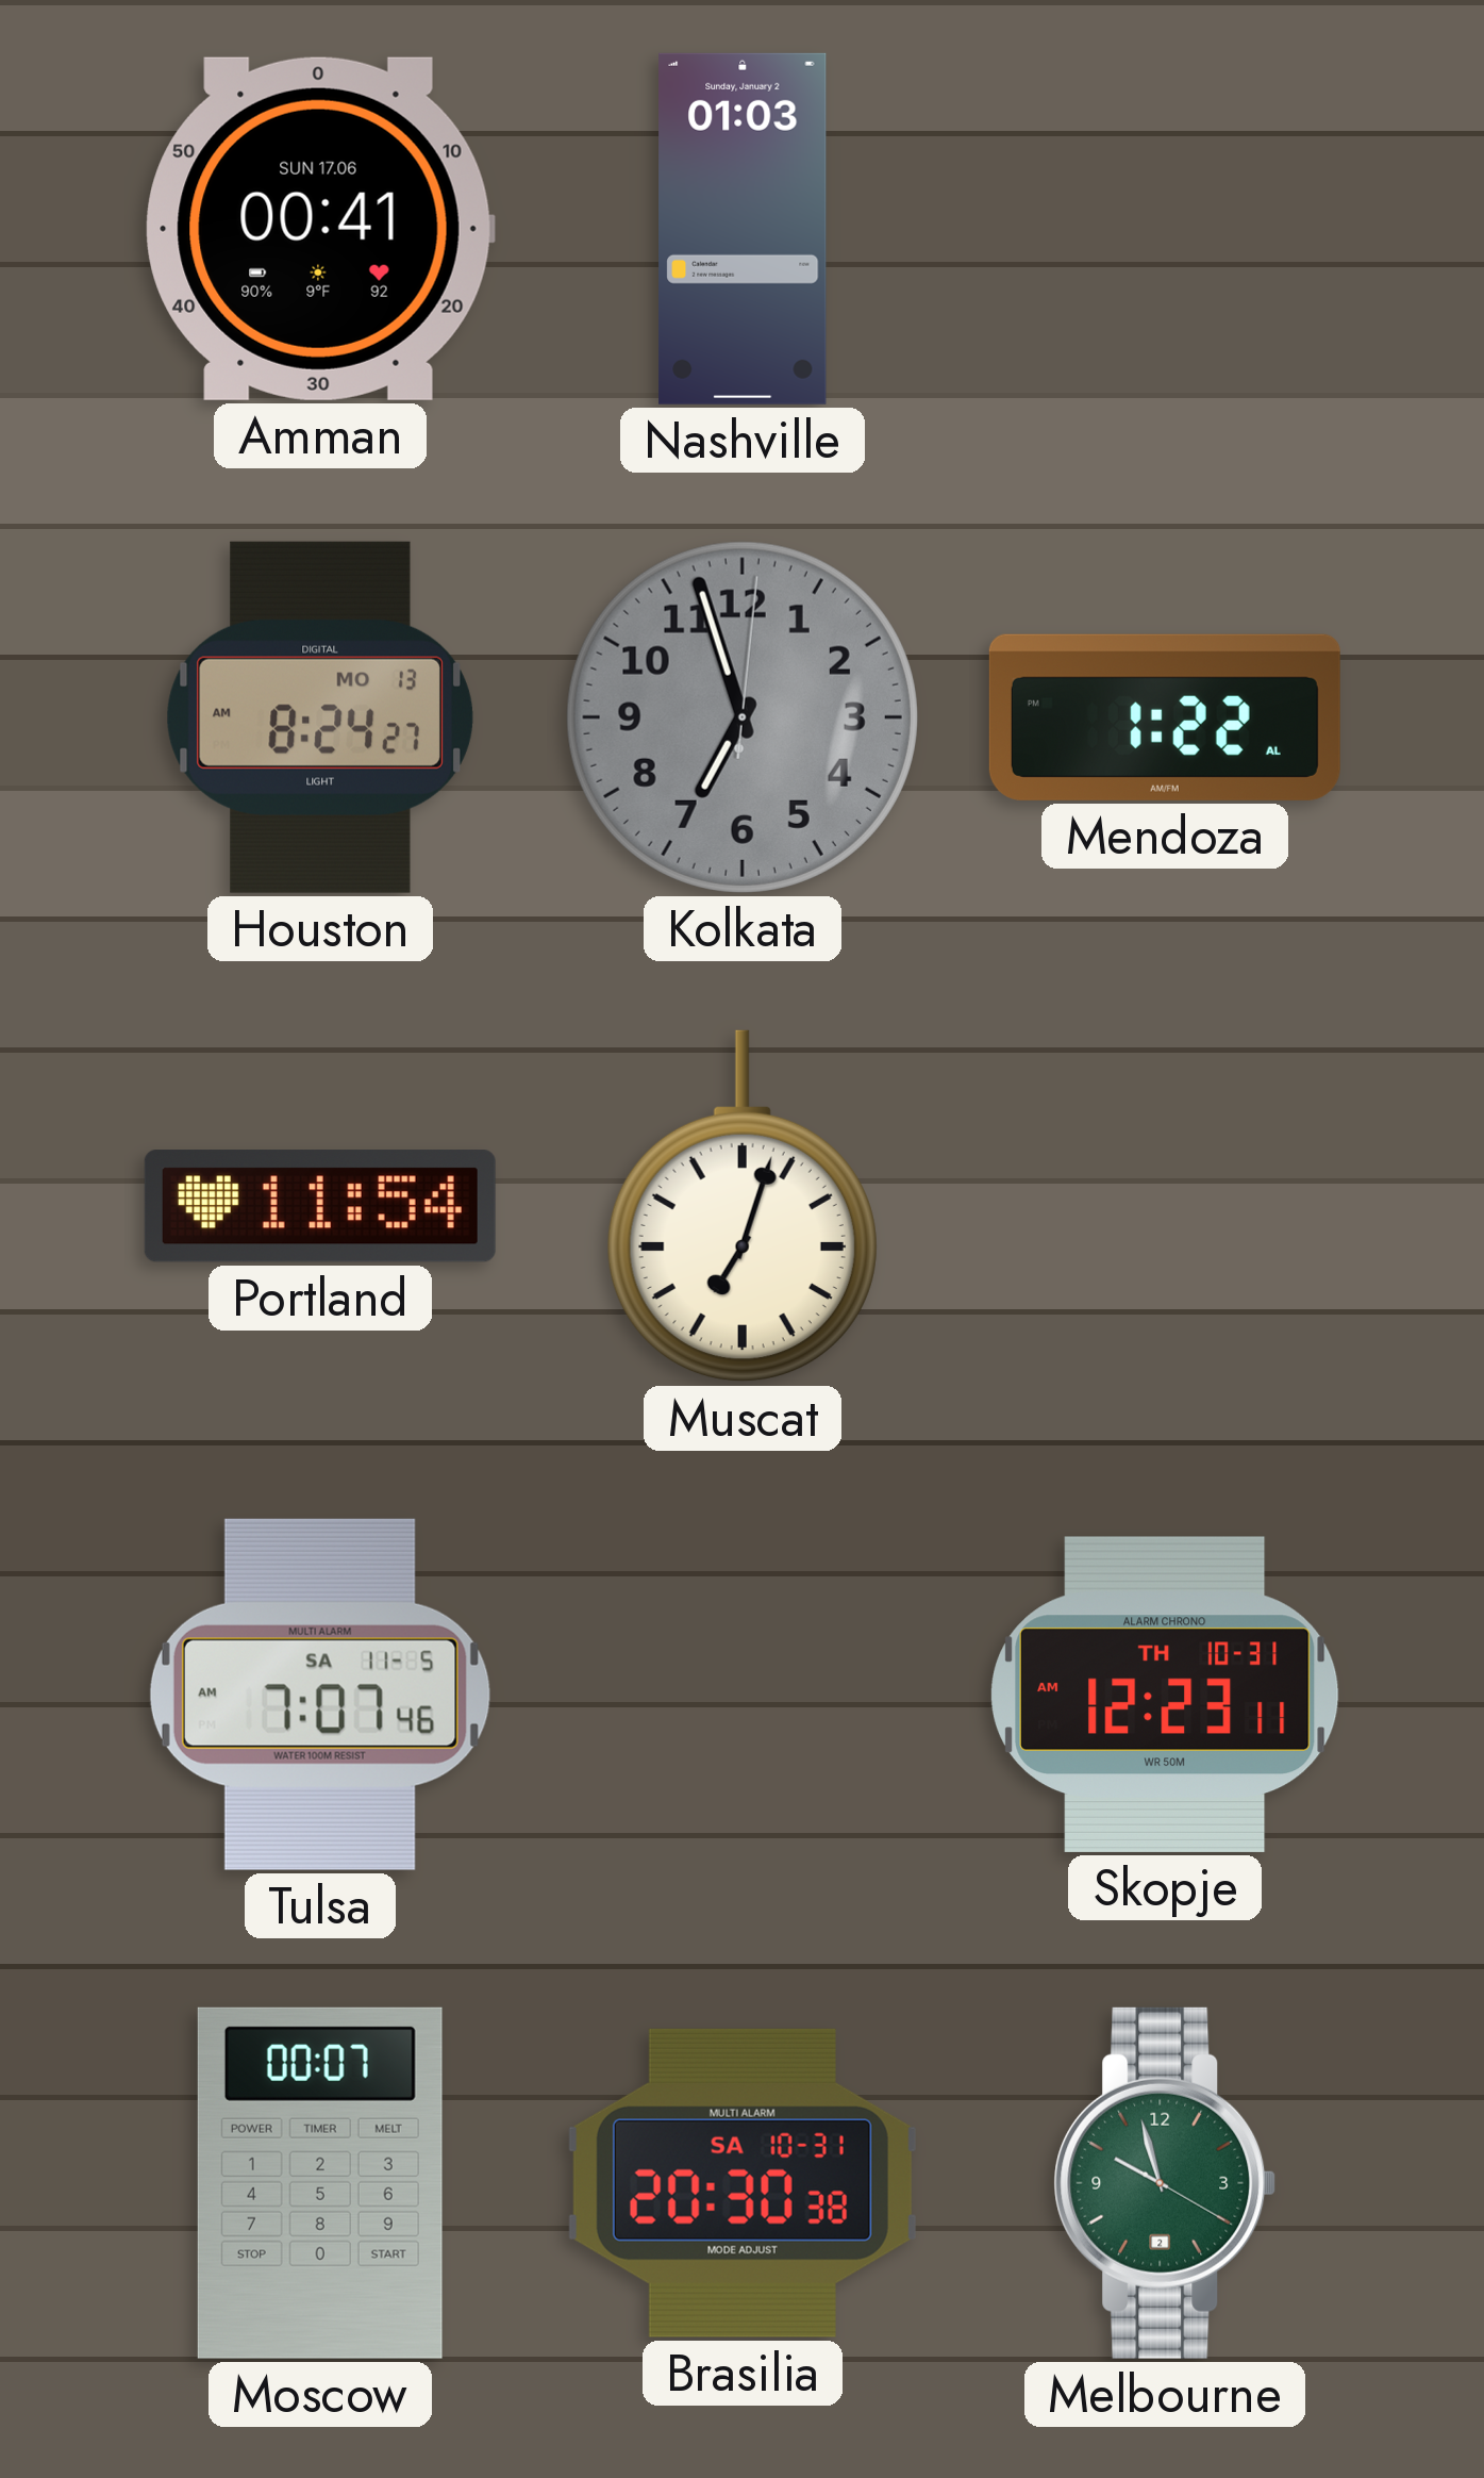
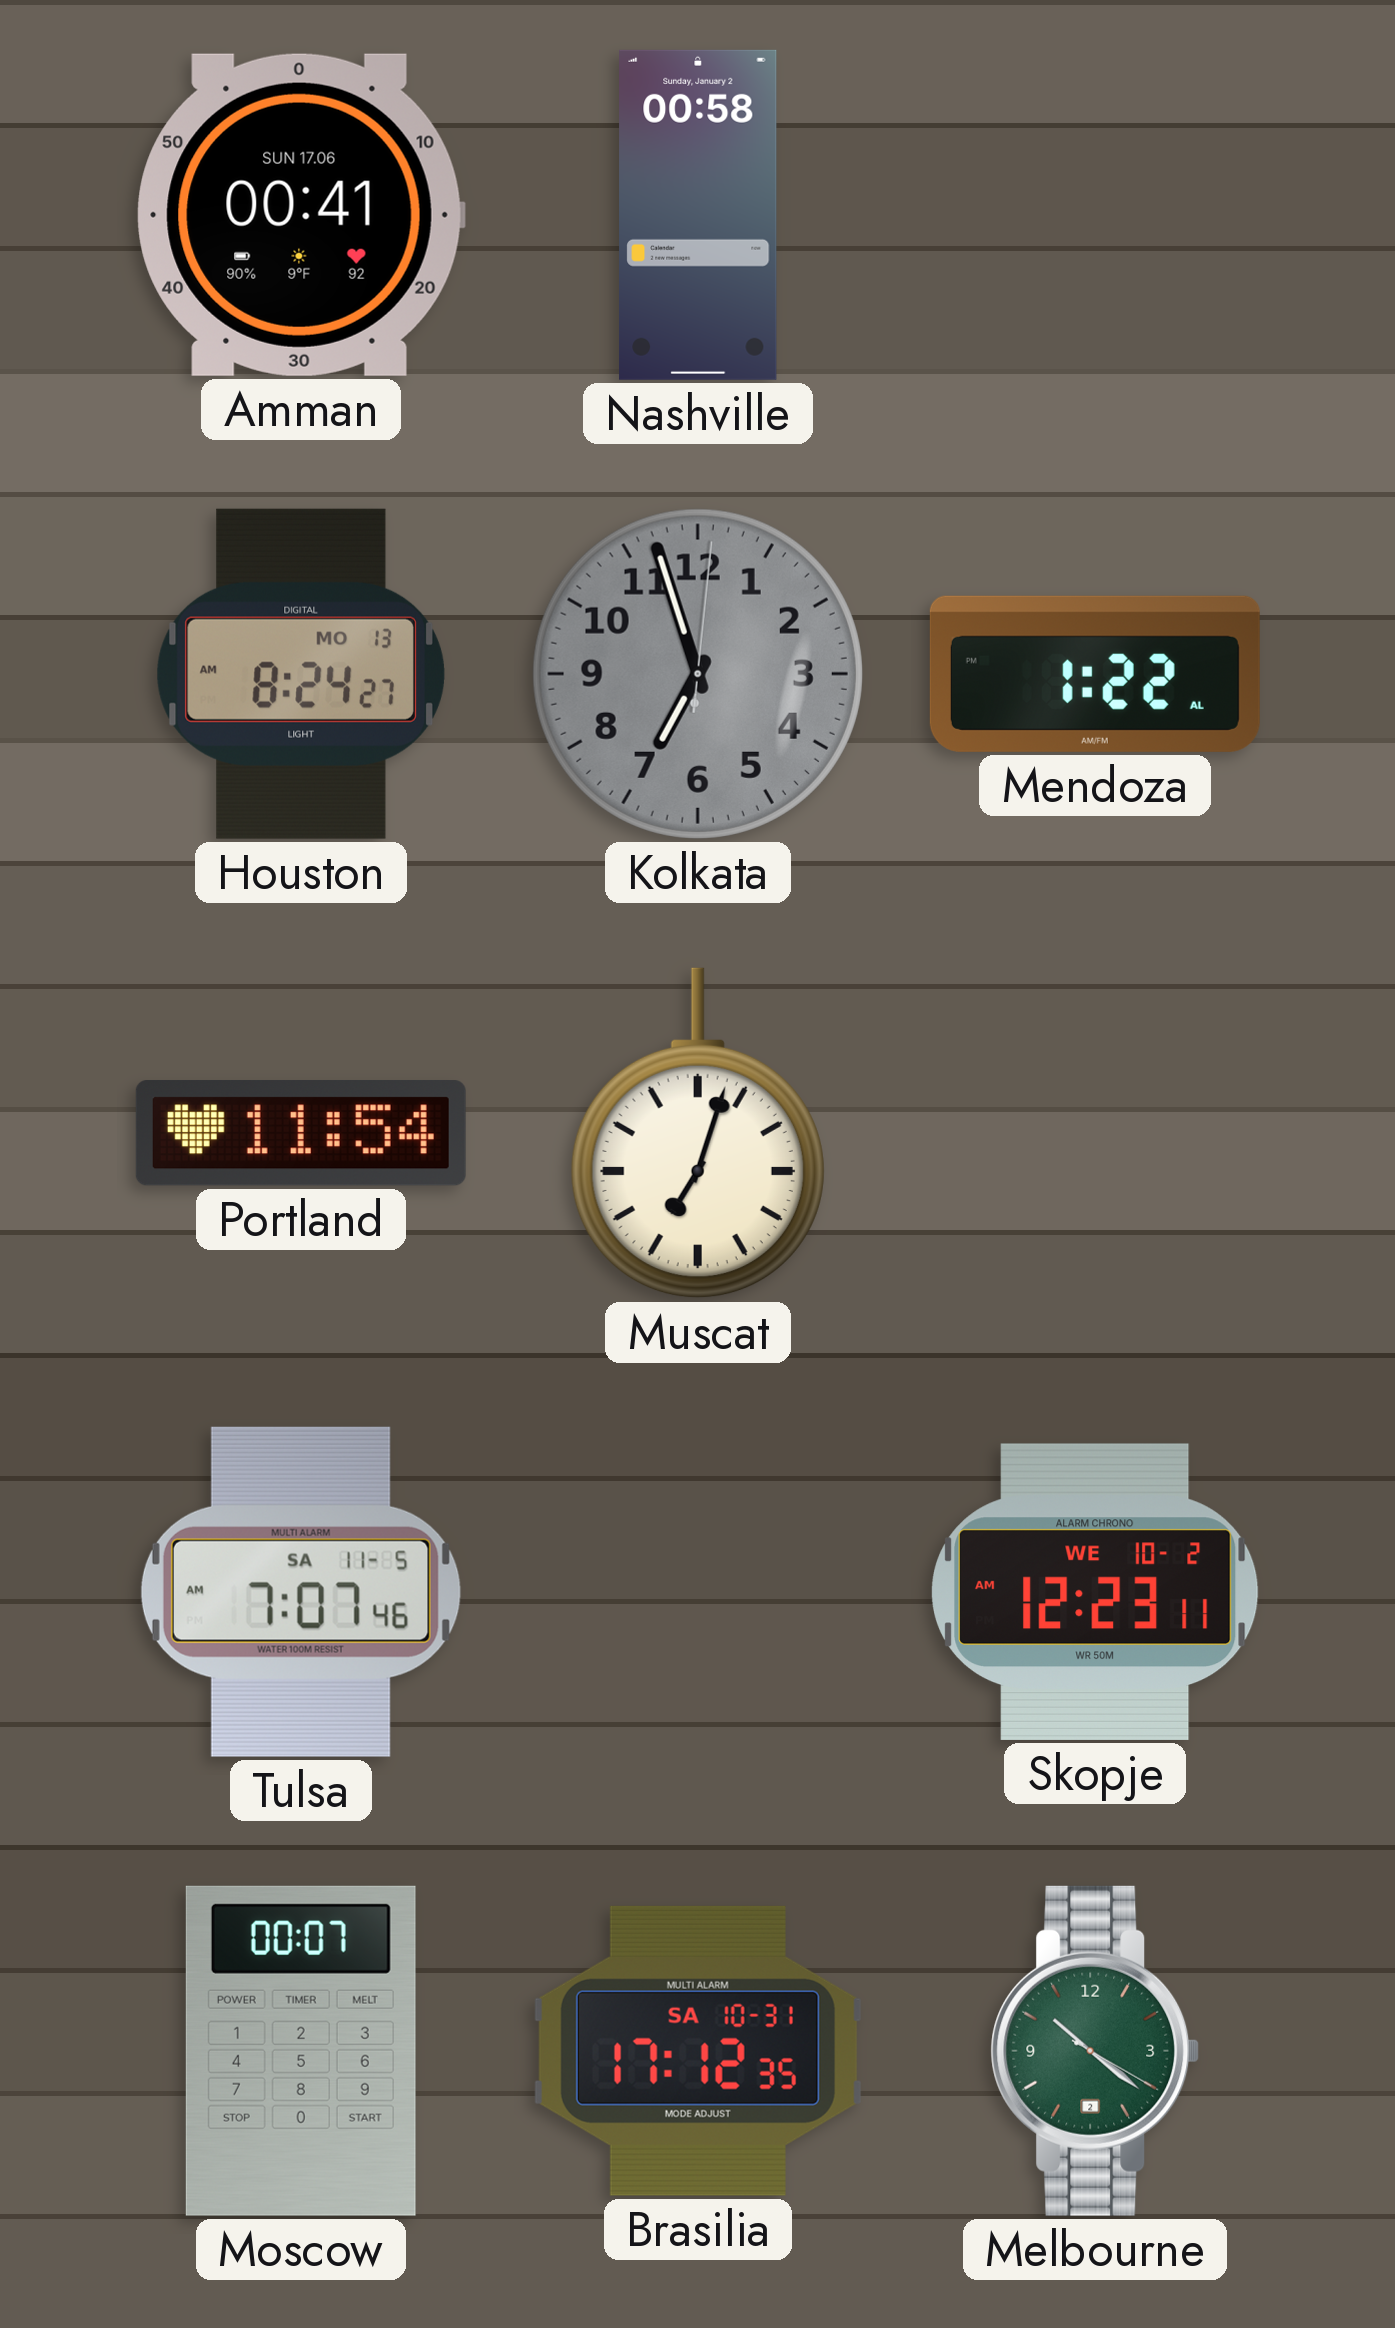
Nashville: 01:03 -> 00:58
Skopje date: TH 10-31 -> WE 10-2
Brasilia: 20:30 -> 17:12
Melbourne: 9:57 -> 10:21
